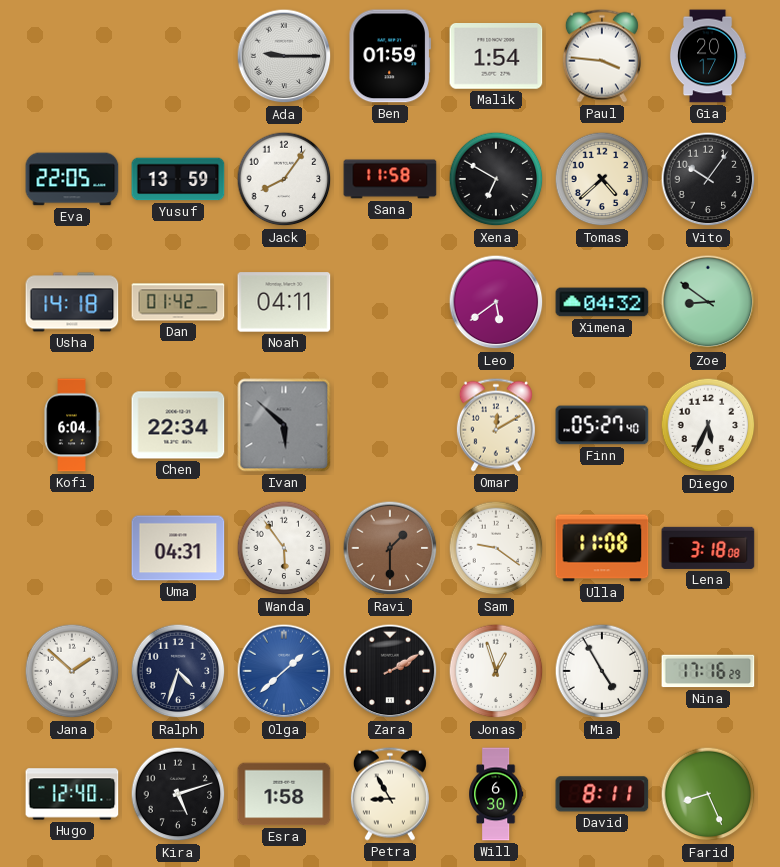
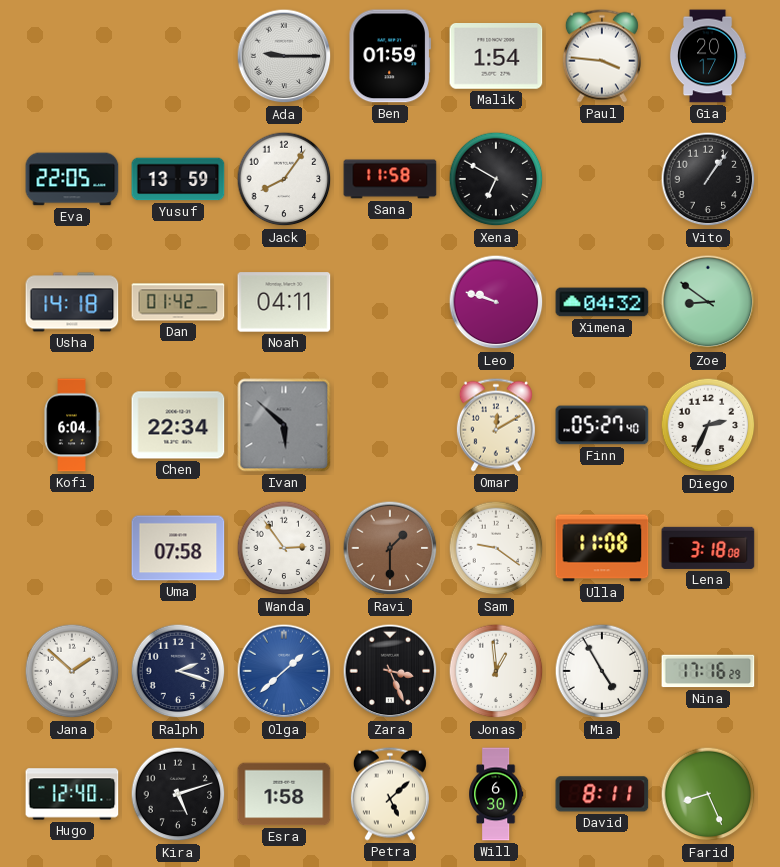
Tomas: 4:38 -> none
Vito: 10:06 -> 1:06
Leo: 5:39 -> 9:48
Diego: 5:34 -> 2:34
Uma: 04:31 -> 07:58
Wanda: 5:54 -> 2:54
Ralph: 4:33 -> 2:18
Zara: 2:10 -> 3:26
Jonas: 12:57 -> 12:59
Petra: 8:55 -> 5:08
